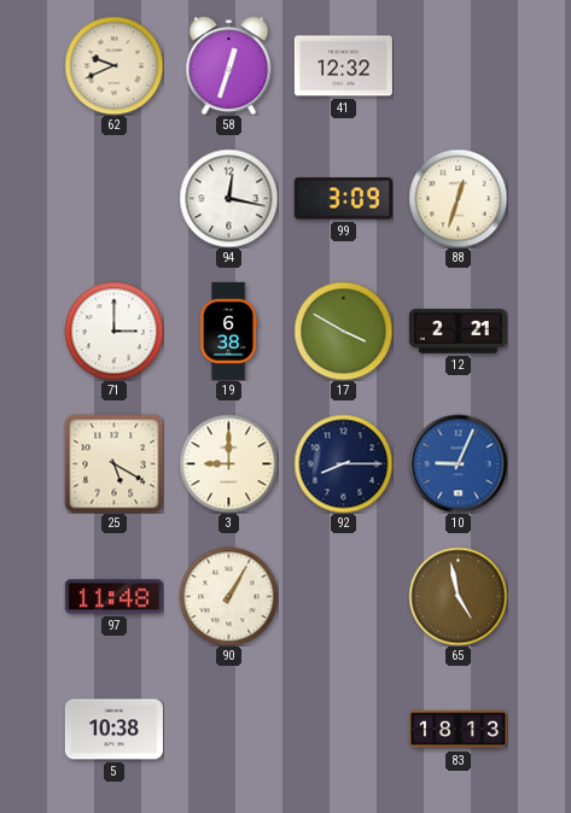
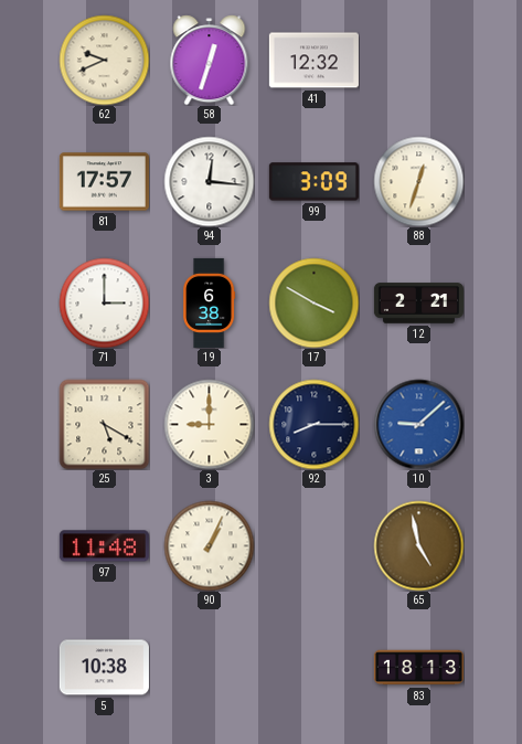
81: none -> 17:57
94: 12:17 -> 12:16
10: 9:04 -> 9:08
90: 1:05 -> 1:04
